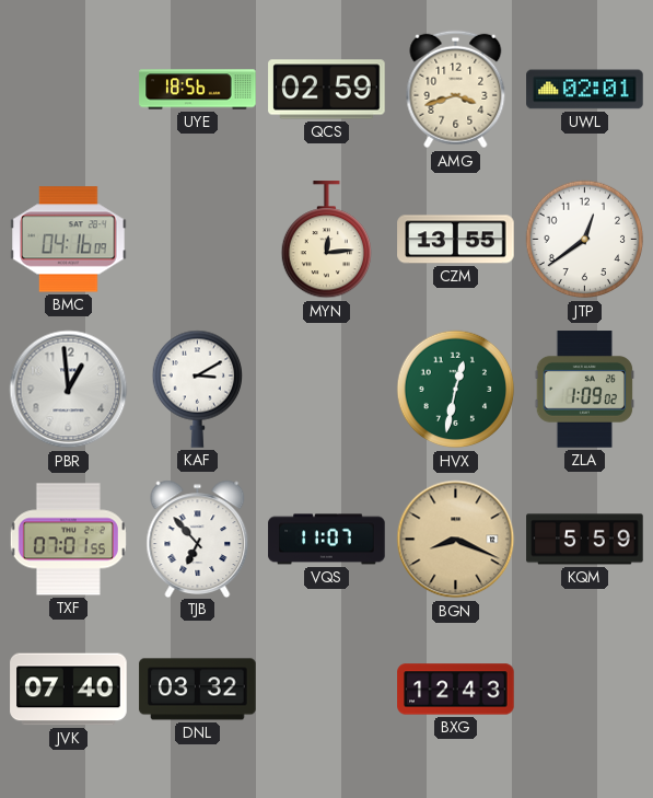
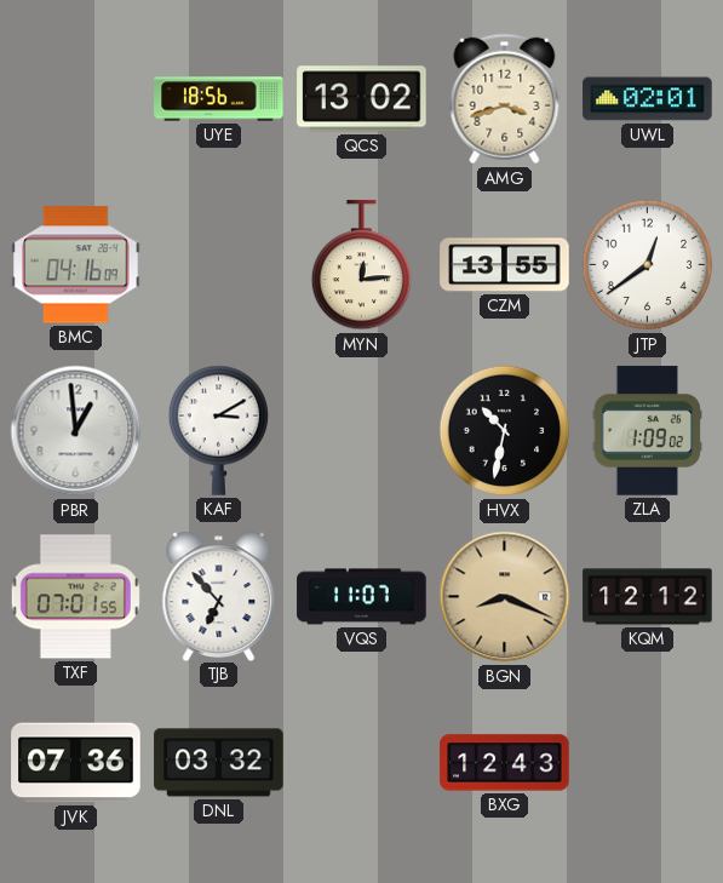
QCS: 02:59 -> 13:02
HVX: 12:32 -> 10:32
HVX dial: green -> black
KQM: 5:59 -> 12:12
JVK: 07:40 -> 07:36
